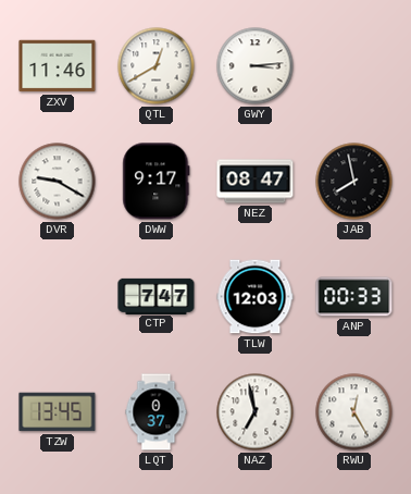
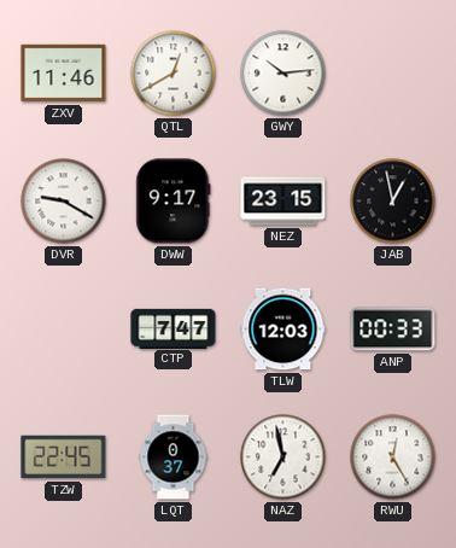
GWY: 3:14 -> 10:14
NEZ: 08:47 -> 23:15
JAB: 7:58 -> 12:58
TZW: 13:45 -> 22:45
